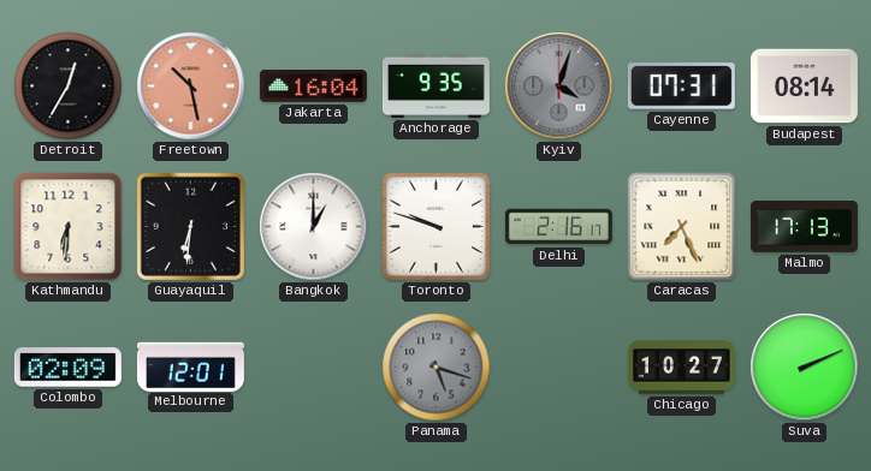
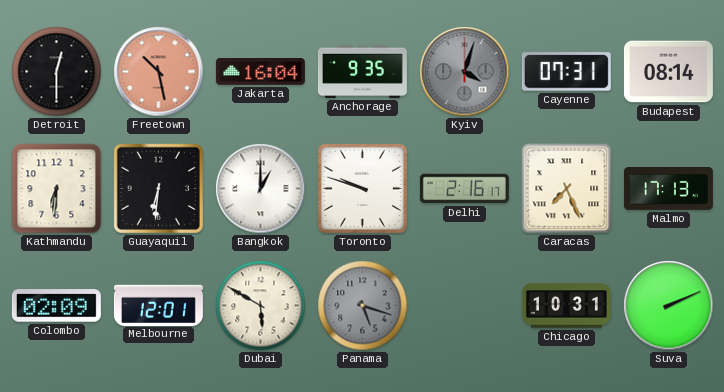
Detroit: 12:35 -> 12:30
Dubai: none -> 5:50
Chicago: 10:27 -> 10:31
